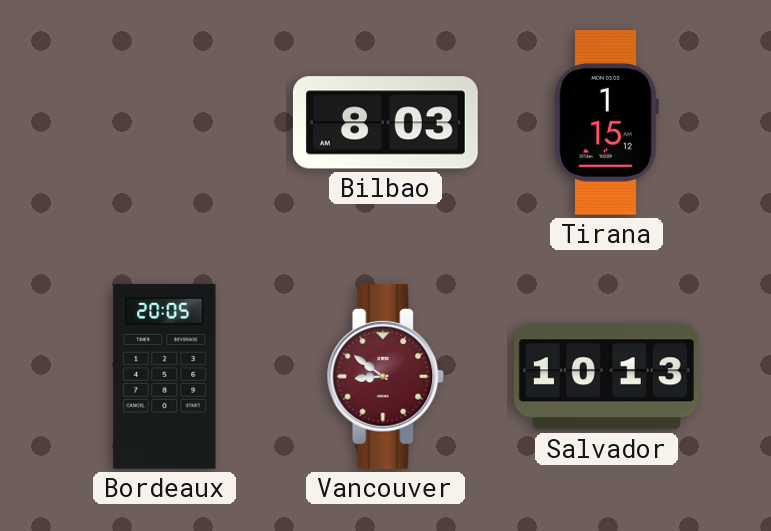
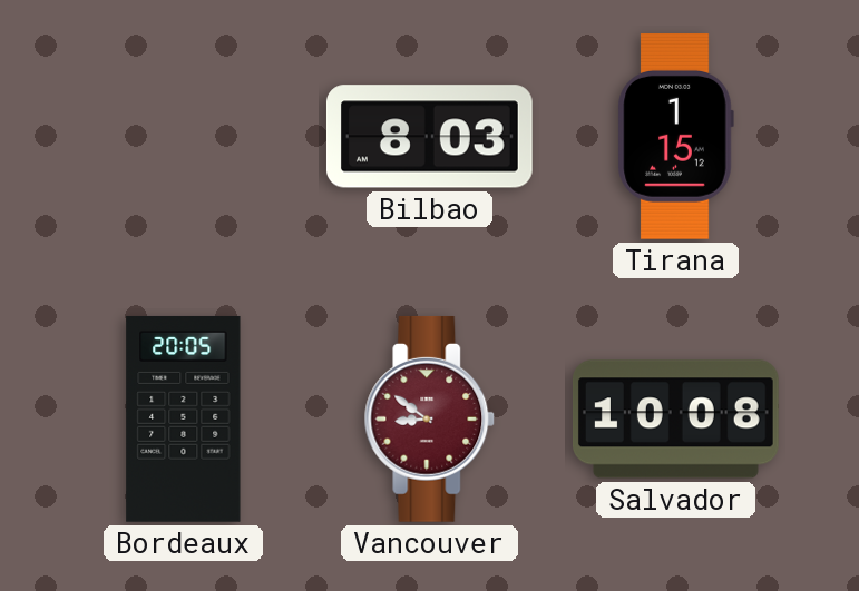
Salvador: 10:13 -> 10:08
